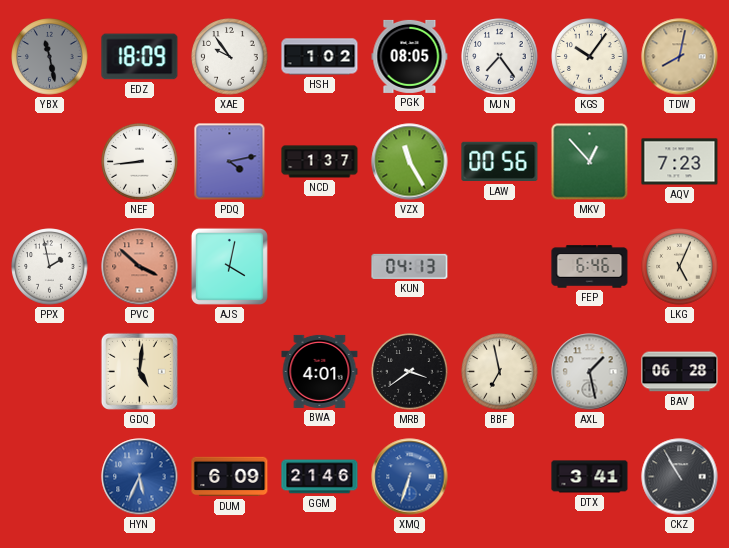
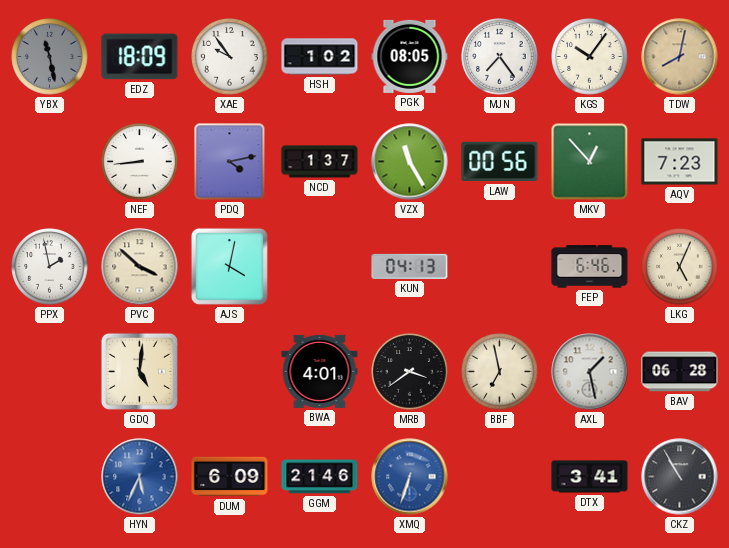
PVC dial: salmon -> cream
